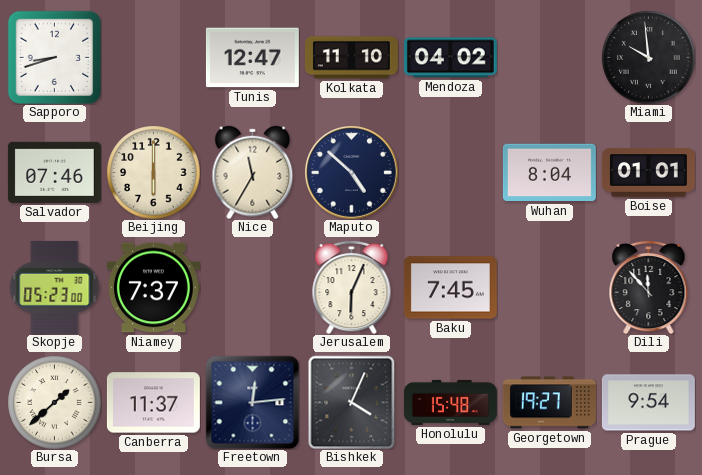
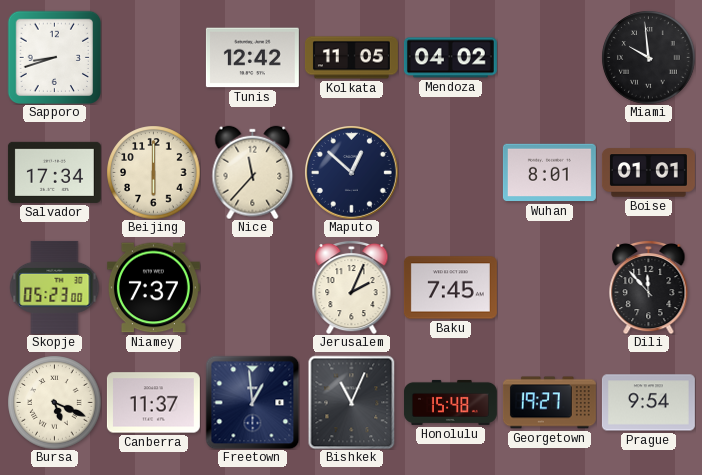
Tunis: 12:47 -> 12:42
Kolkata: 11:10 -> 11:05
Salvador: 07:46 -> 17:34
Nice: 11:35 -> 11:37
Maputo: 4:52 -> 12:52
Wuhan: 8:04 -> 8:01
Jerusalem: 6:04 -> 2:04
Bursa: 1:38 -> 5:19
Freetown: 12:14 -> 12:59
Bishkek: 4:04 -> 11:04
